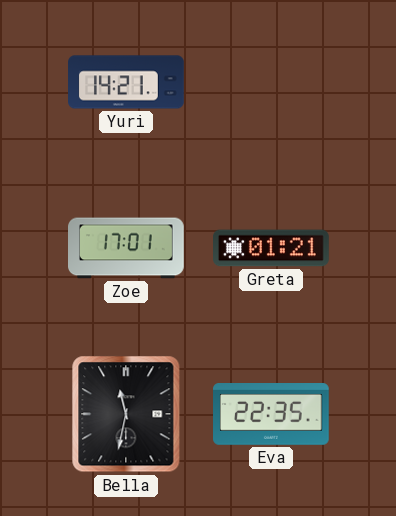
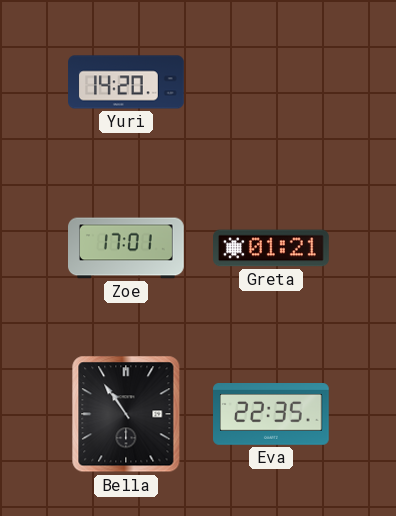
Yuri: 14:21 -> 14:20
Bella: 11:32 -> 10:54
